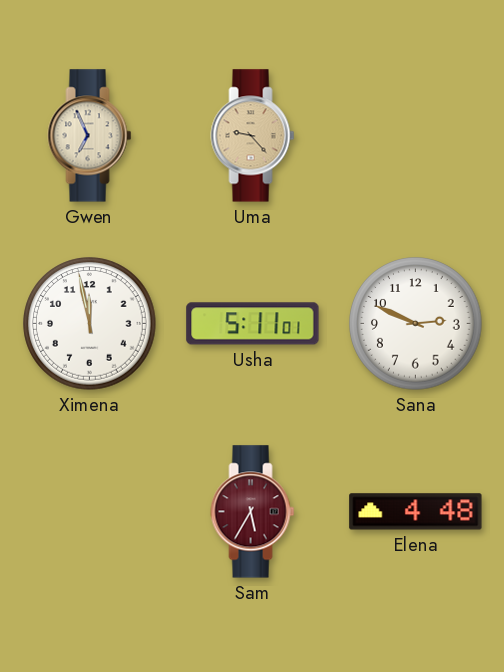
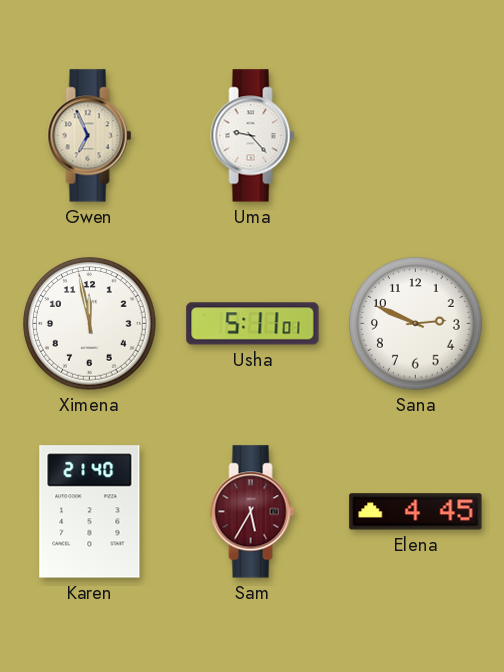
Uma dial: champagne -> white
Karen: none -> 21:40
Elena: 4:48 -> 4:45
